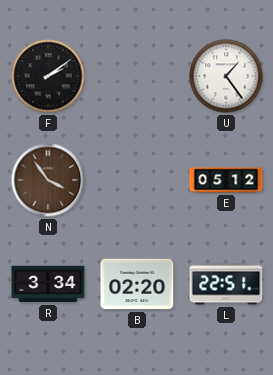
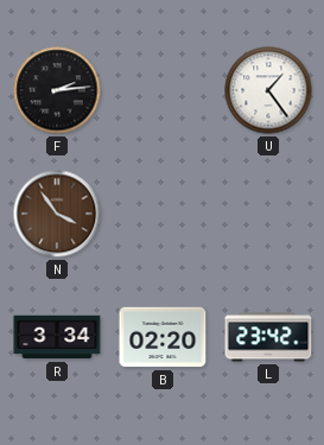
F: 2:09 -> 2:14
E: 05:12 -> none
L: 22:51 -> 23:42
